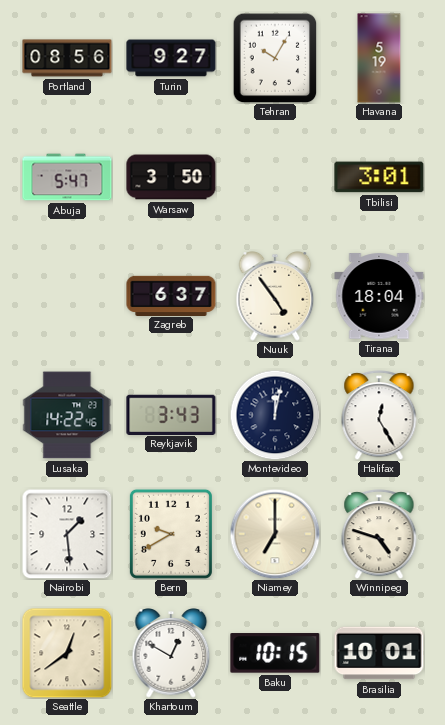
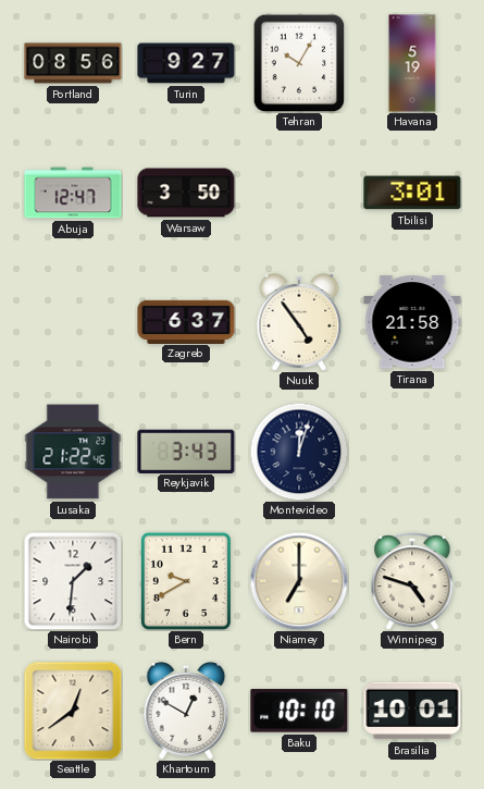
Abuja: 5:47 -> 12:47
Tirana: 18:04 -> 21:58
Lusaka: 14:22 -> 21:22
Montevideo: 12:02 -> 12:03
Halifax: 12:25 -> none
Nairobi: 1:29 -> 1:31
Baku: 10:15 -> 10:10
